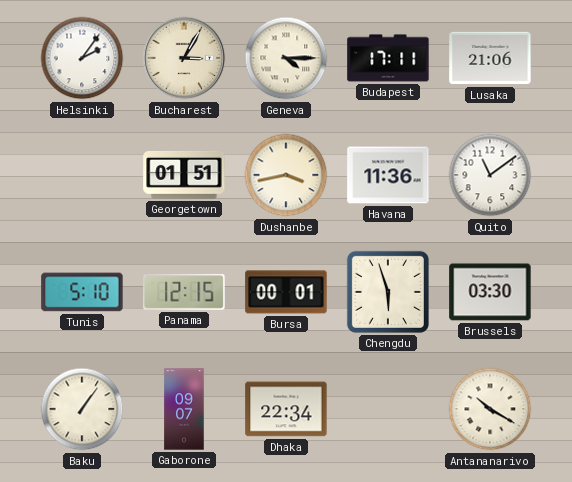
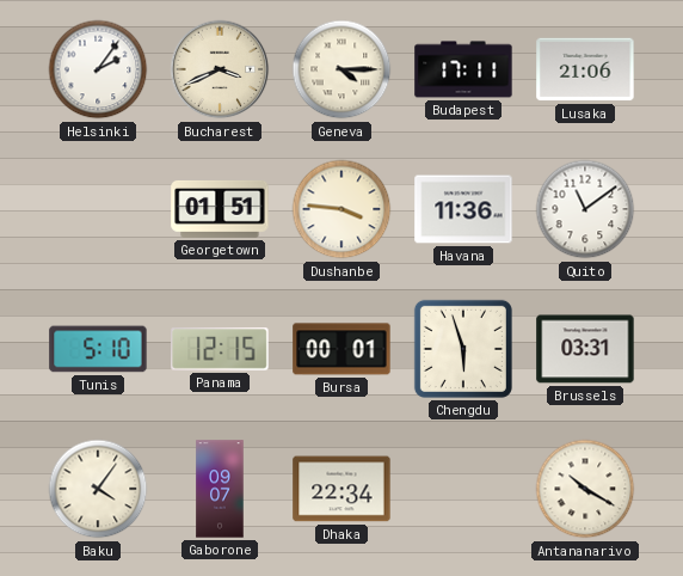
Bucharest: 3:05 -> 3:41
Dushanbe: 3:43 -> 3:46
Brussels: 03:30 -> 03:31
Baku: 1:06 -> 4:06
